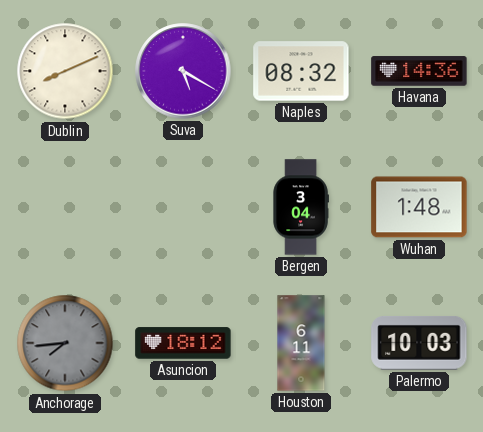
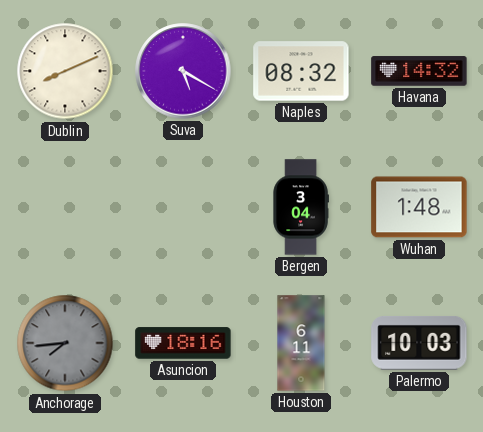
Havana: 14:36 -> 14:32
Asuncion: 18:12 -> 18:16
